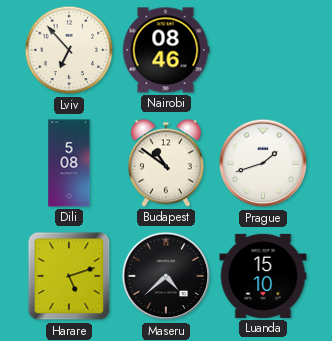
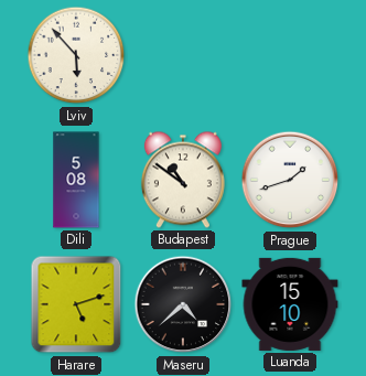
Lviv: 6:53 -> 5:53
Nairobi: 08:46 -> none
